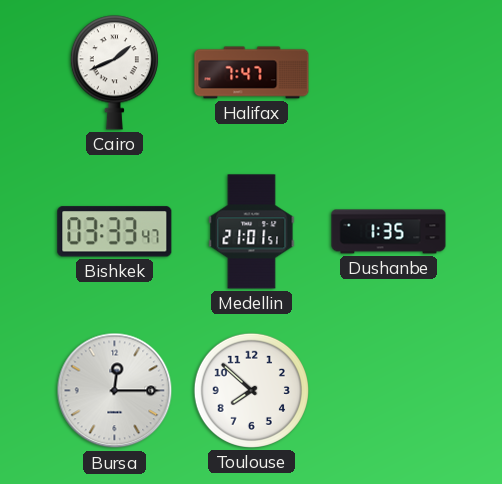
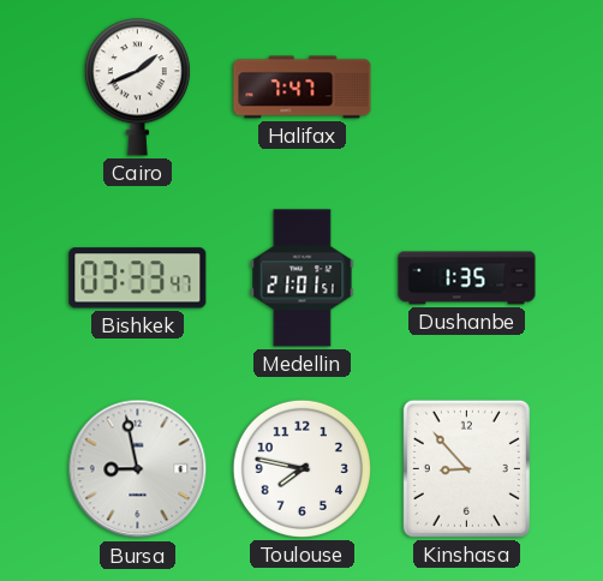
Bursa: 12:15 -> 8:58
Toulouse: 7:52 -> 7:47
Kinshasa: none -> 8:53
